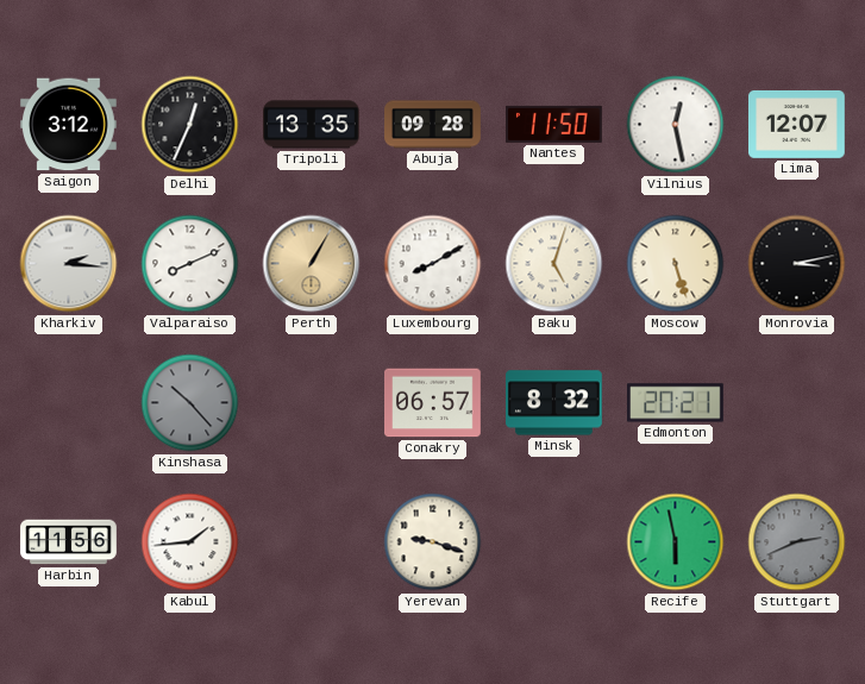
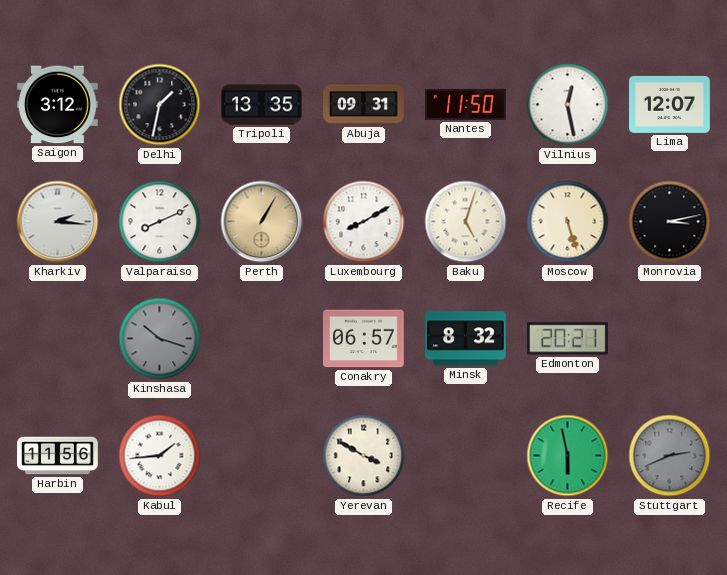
Delhi: 12:34 -> 1:32
Abuja: 09:28 -> 09:31
Kinshasa: 10:23 -> 10:18
Yerevan: 9:18 -> 3:50
